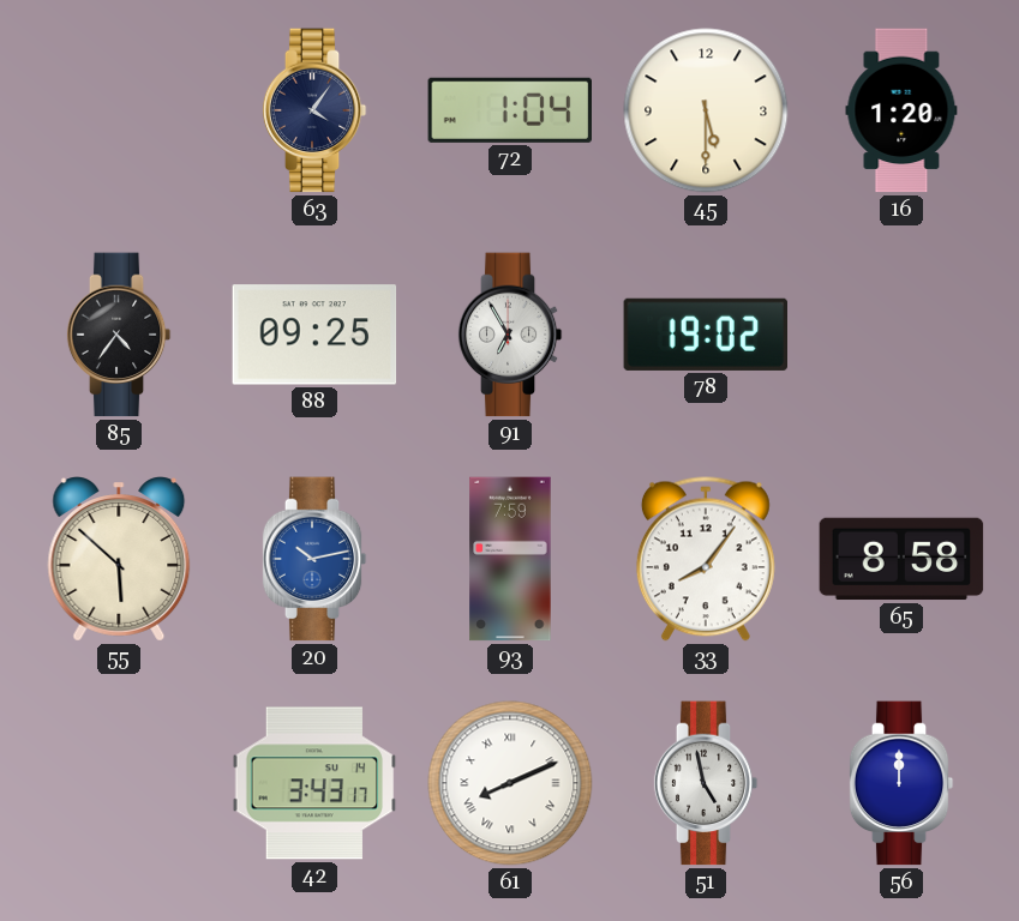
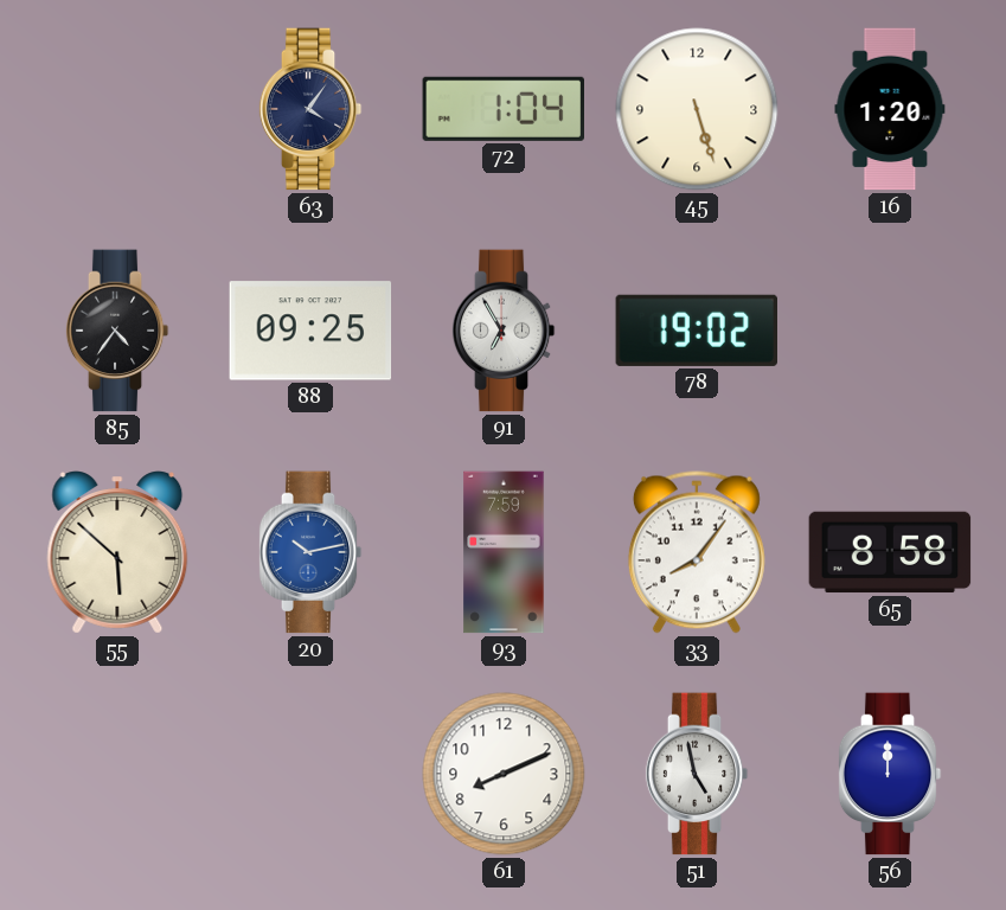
45: 5:30 -> 5:27
42: 3:43 -> none
61 numerals: Roman -> Arabic
